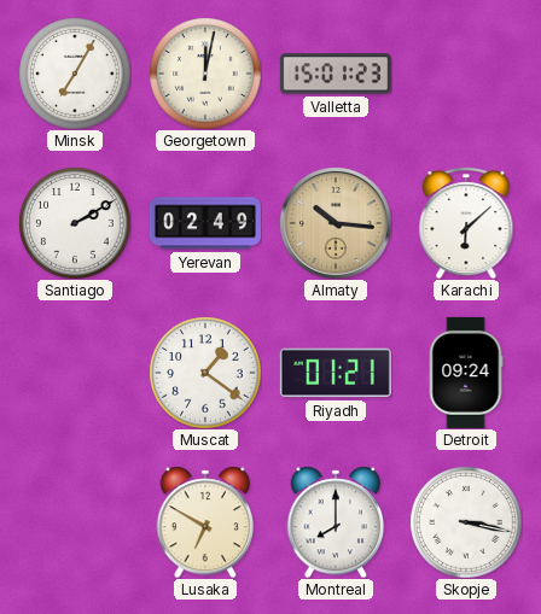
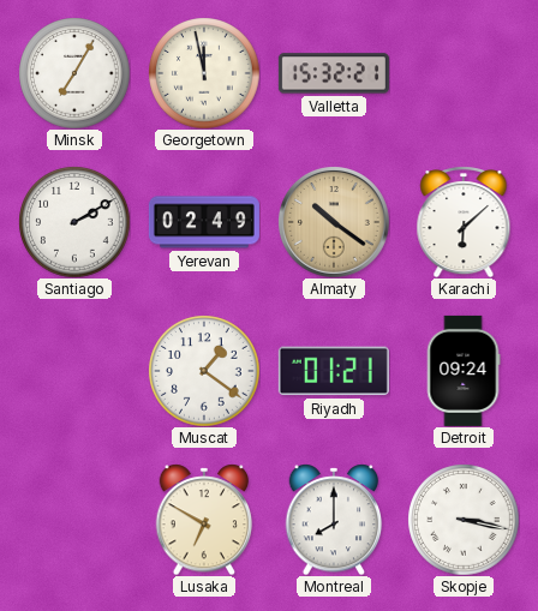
Georgetown: 12:02 -> 11:58
Valletta: 15:01 -> 15:32
Almaty: 10:16 -> 10:21
